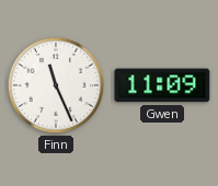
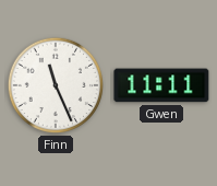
Gwen: 11:09 -> 11:11
